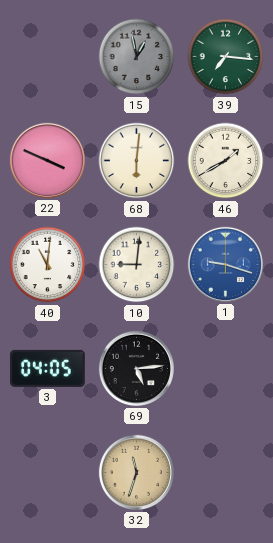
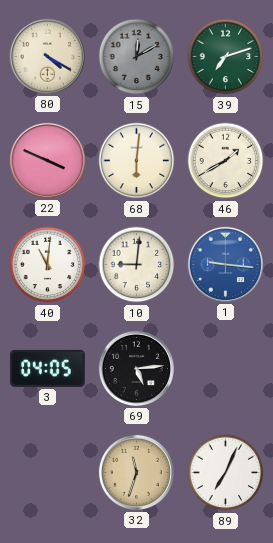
80: none -> 4:20
15: 12:58 -> 12:10
39: 7:16 -> 7:12
1: 9:18 -> 9:16
89: none -> 7:04
